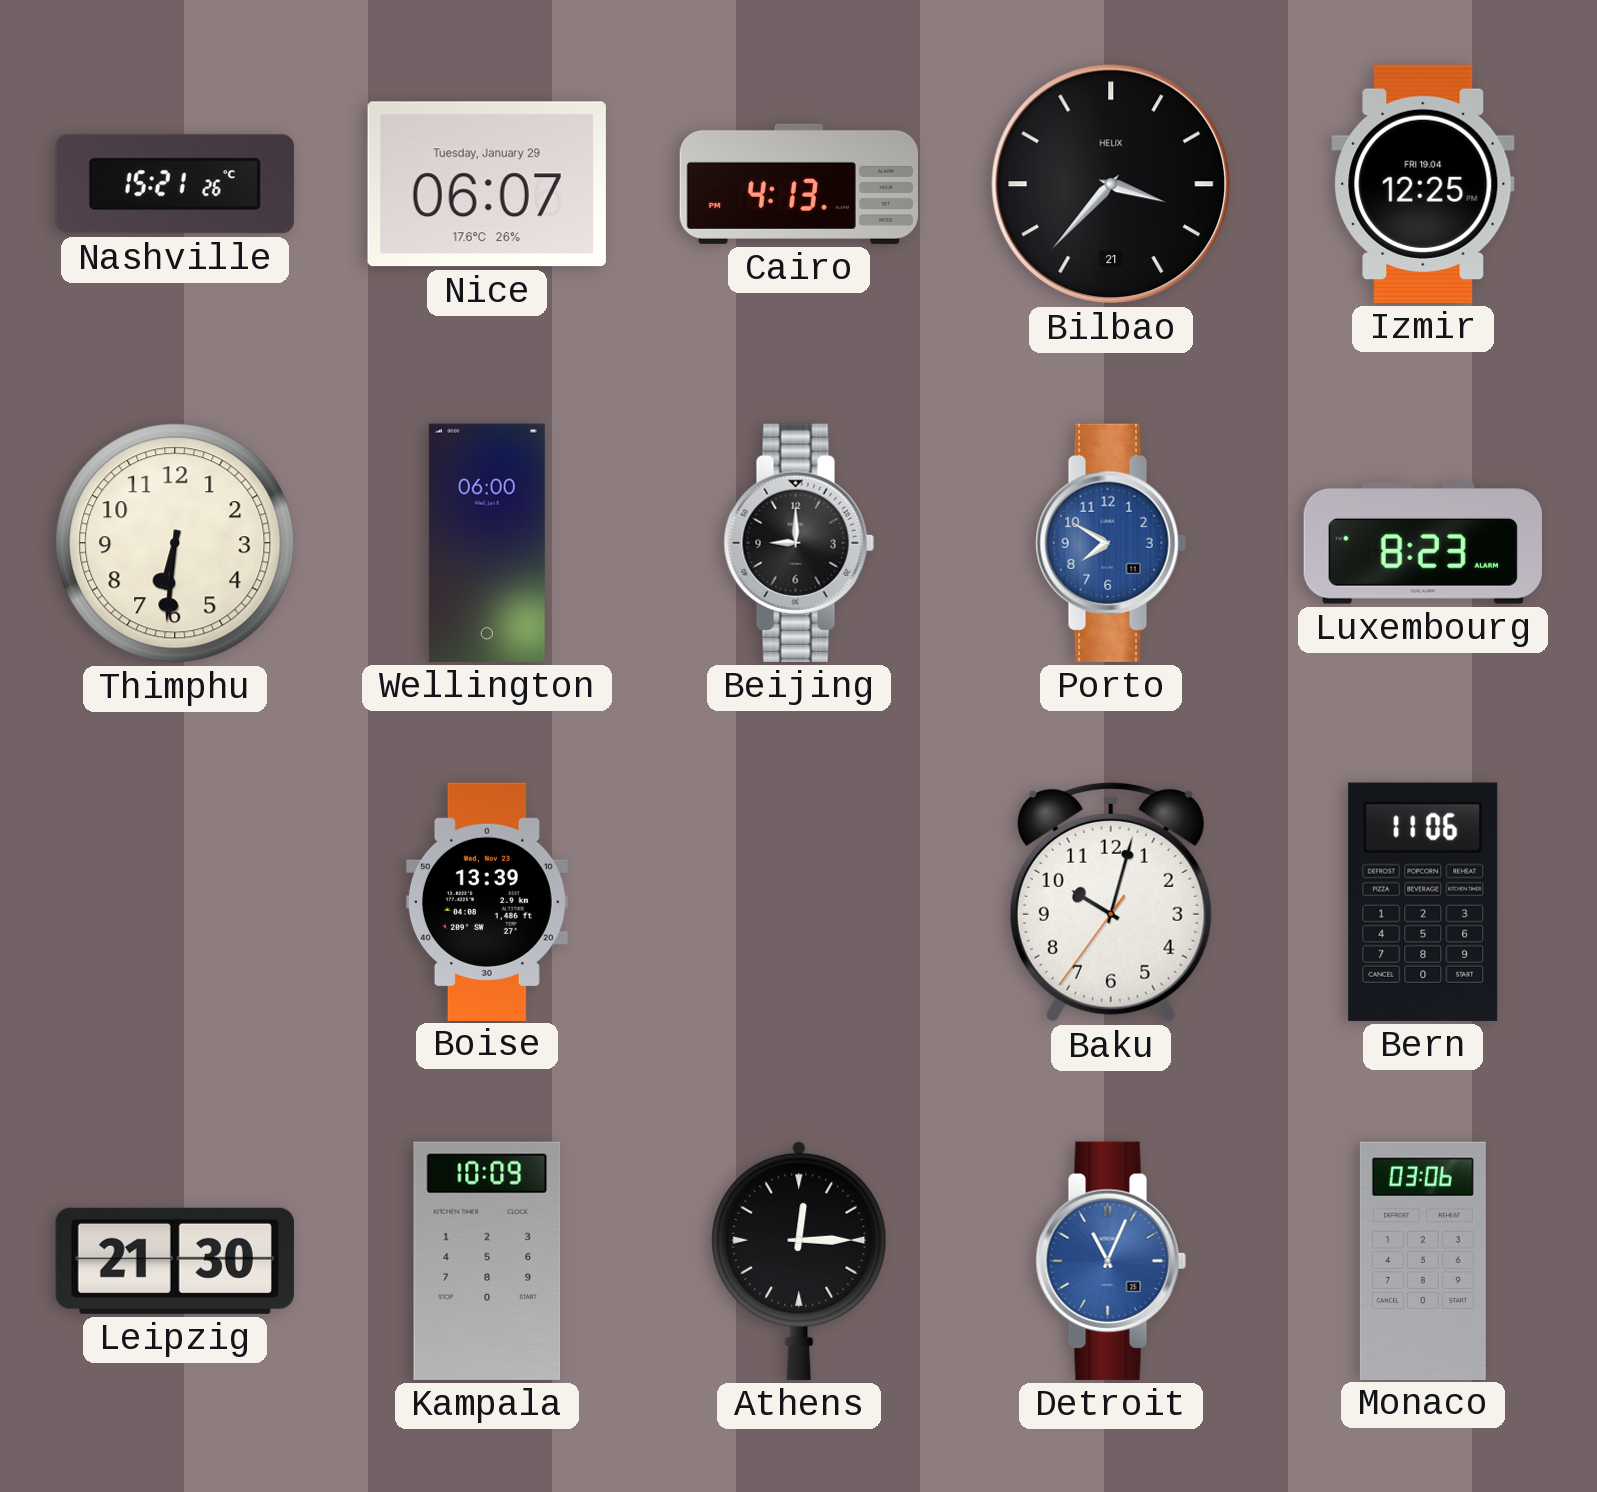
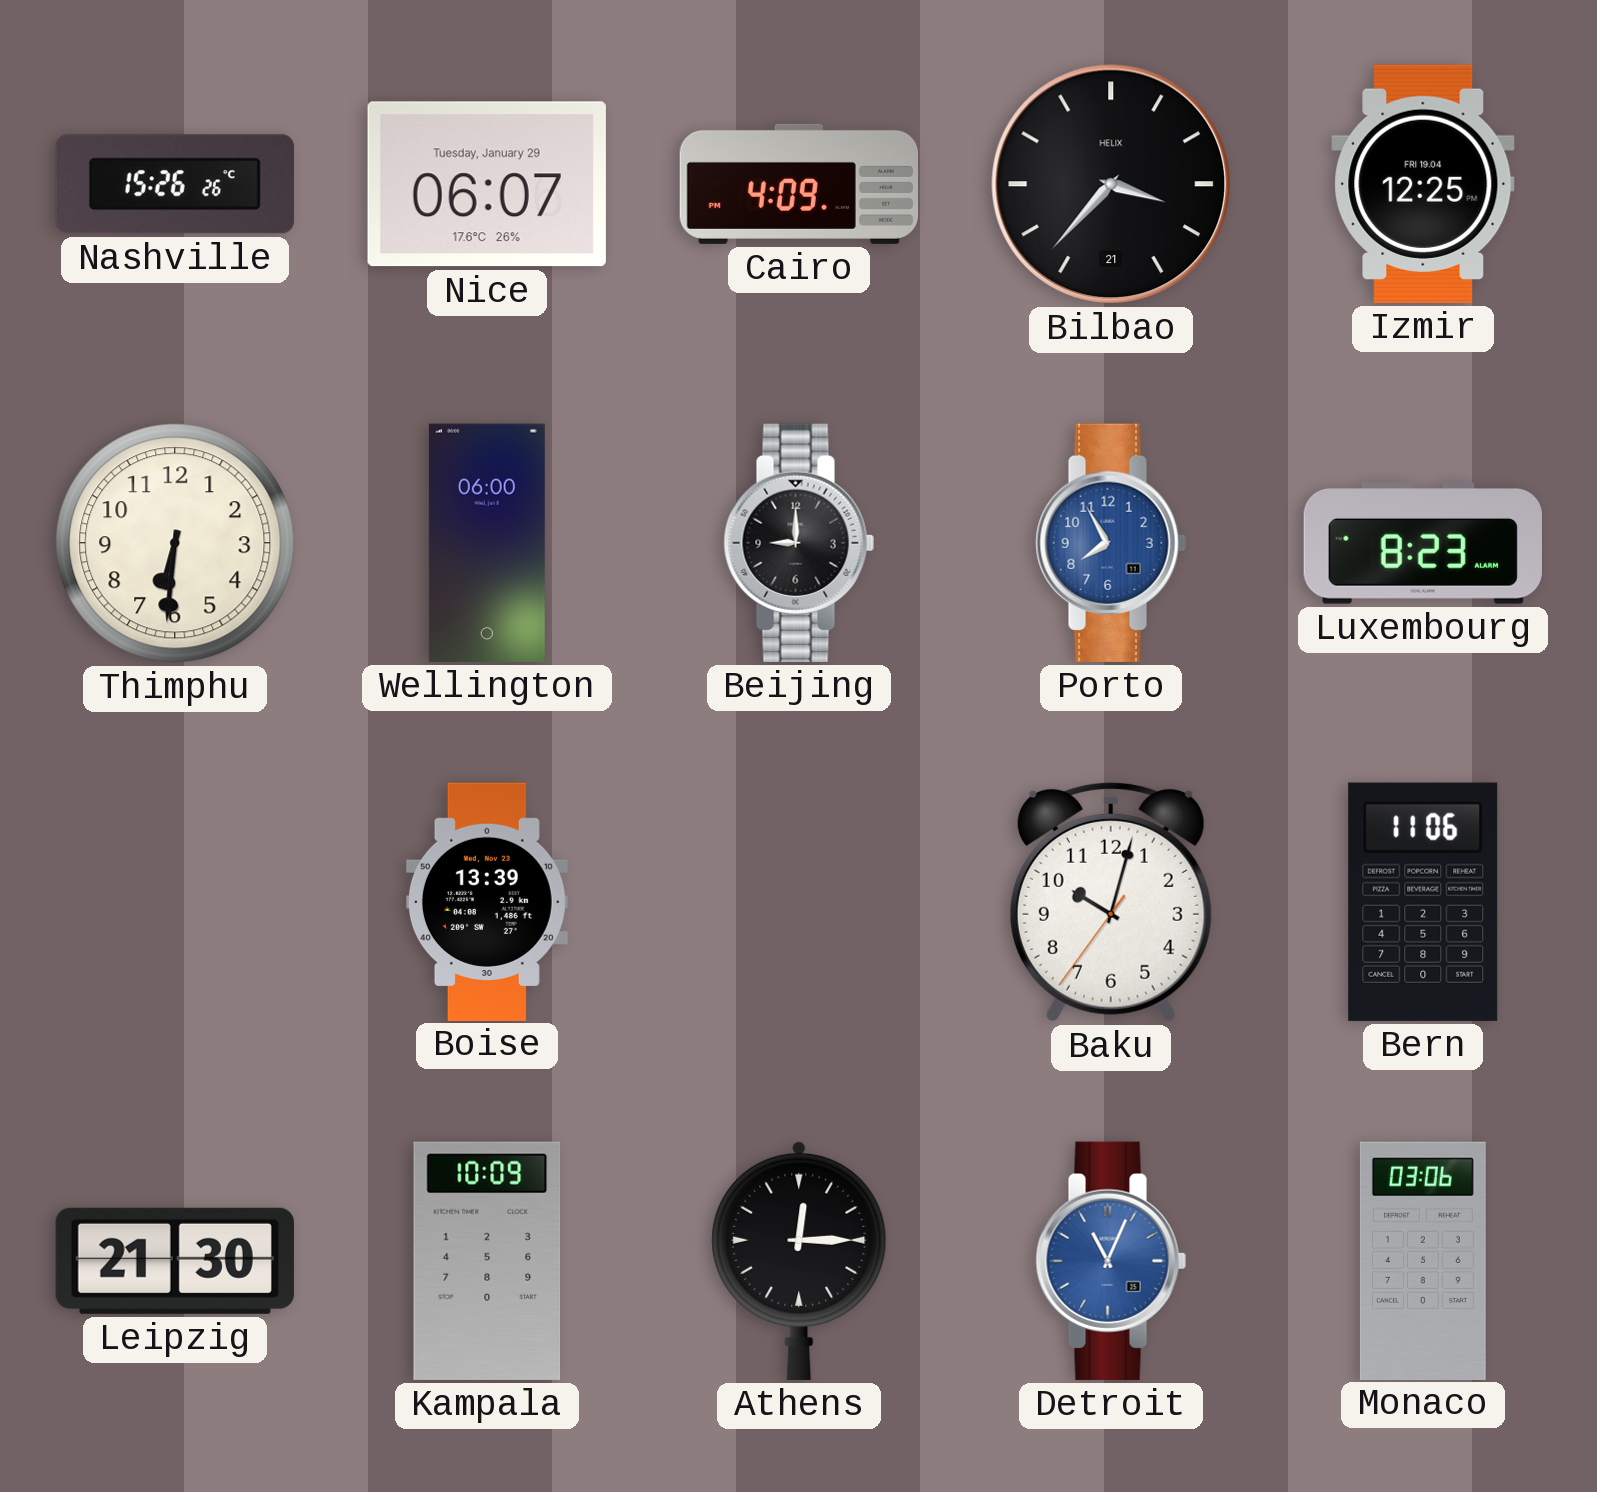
Nashville: 15:21 -> 15:26
Cairo: 4:13 -> 4:09
Porto: 7:50 -> 7:55
